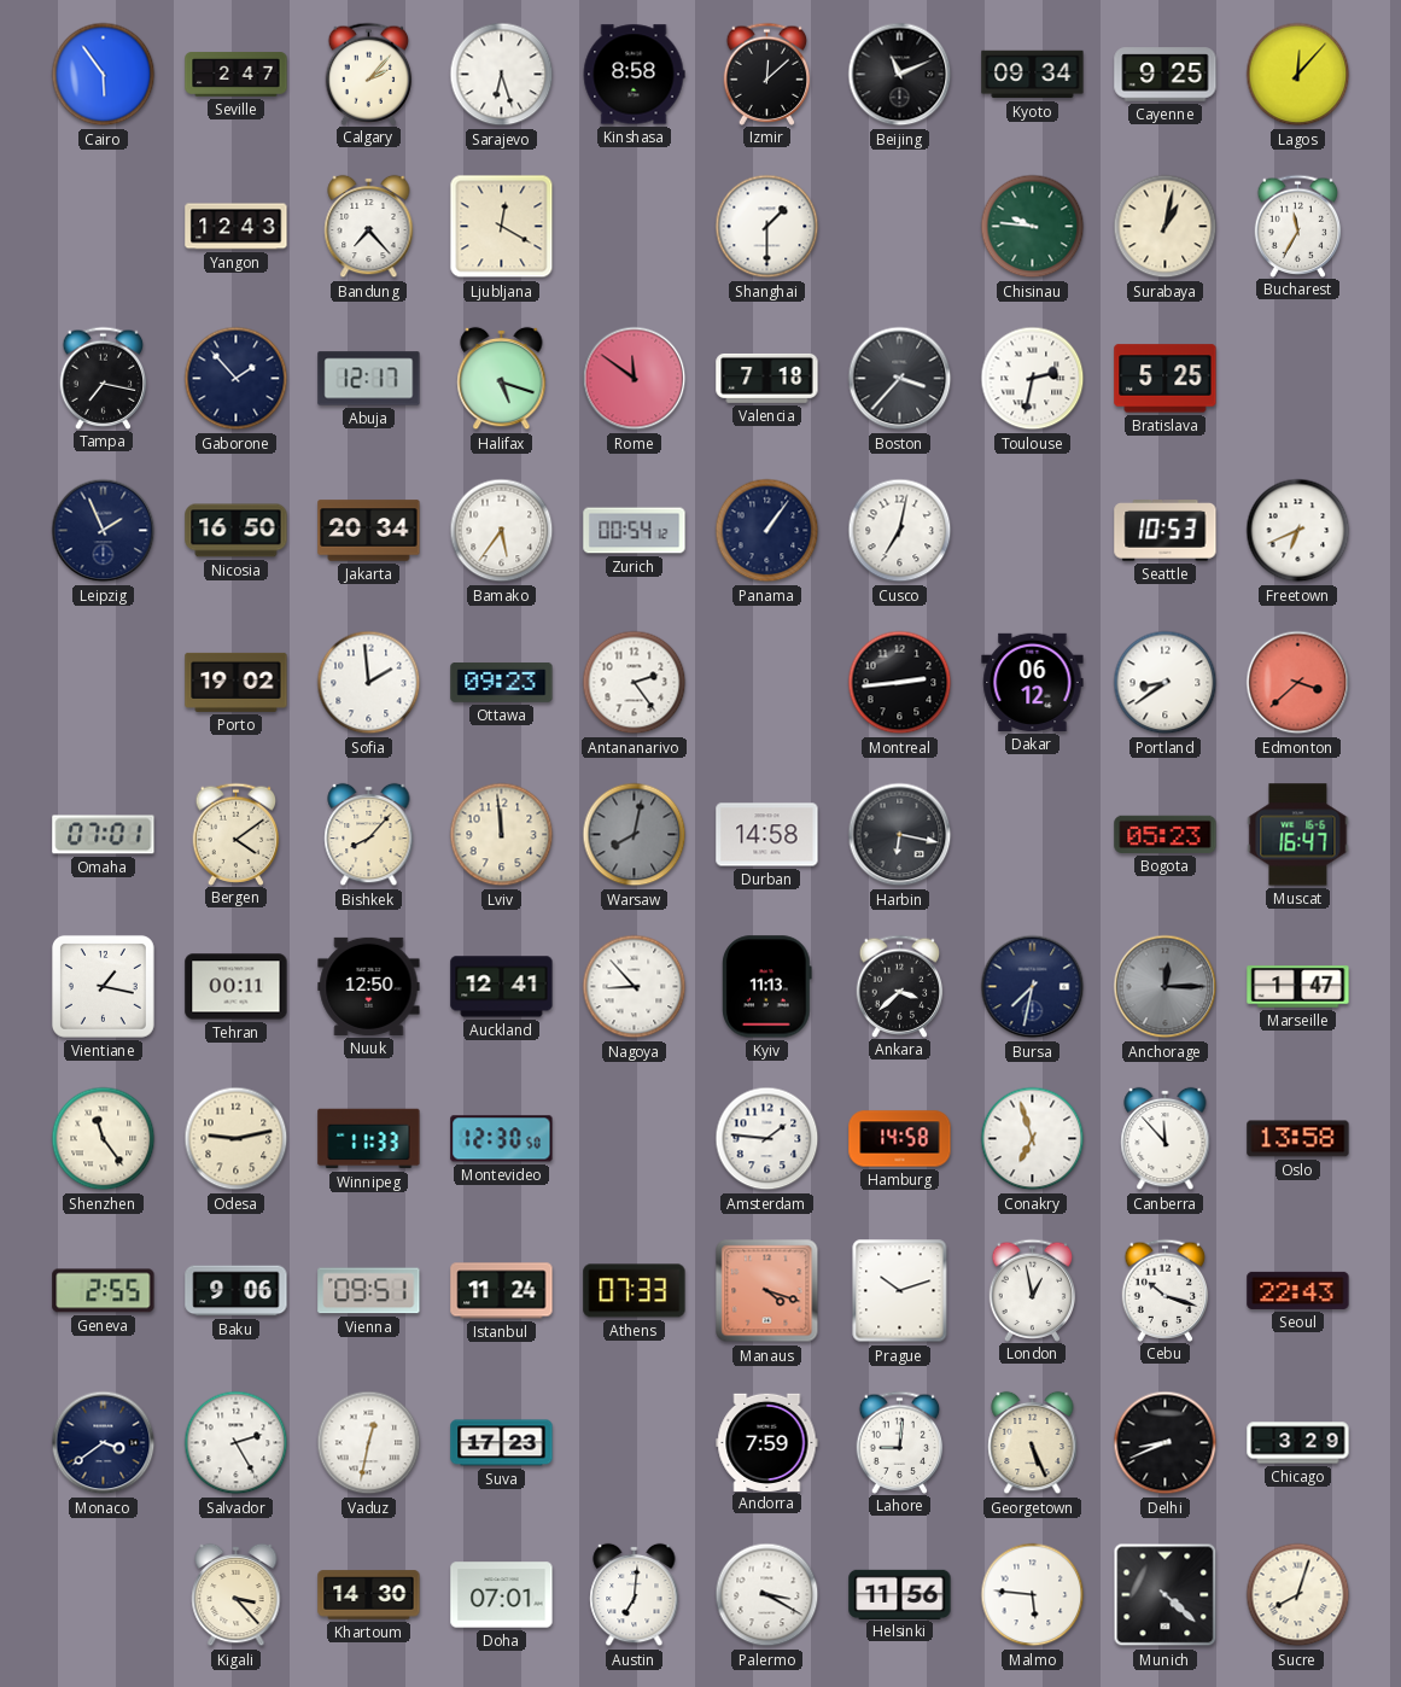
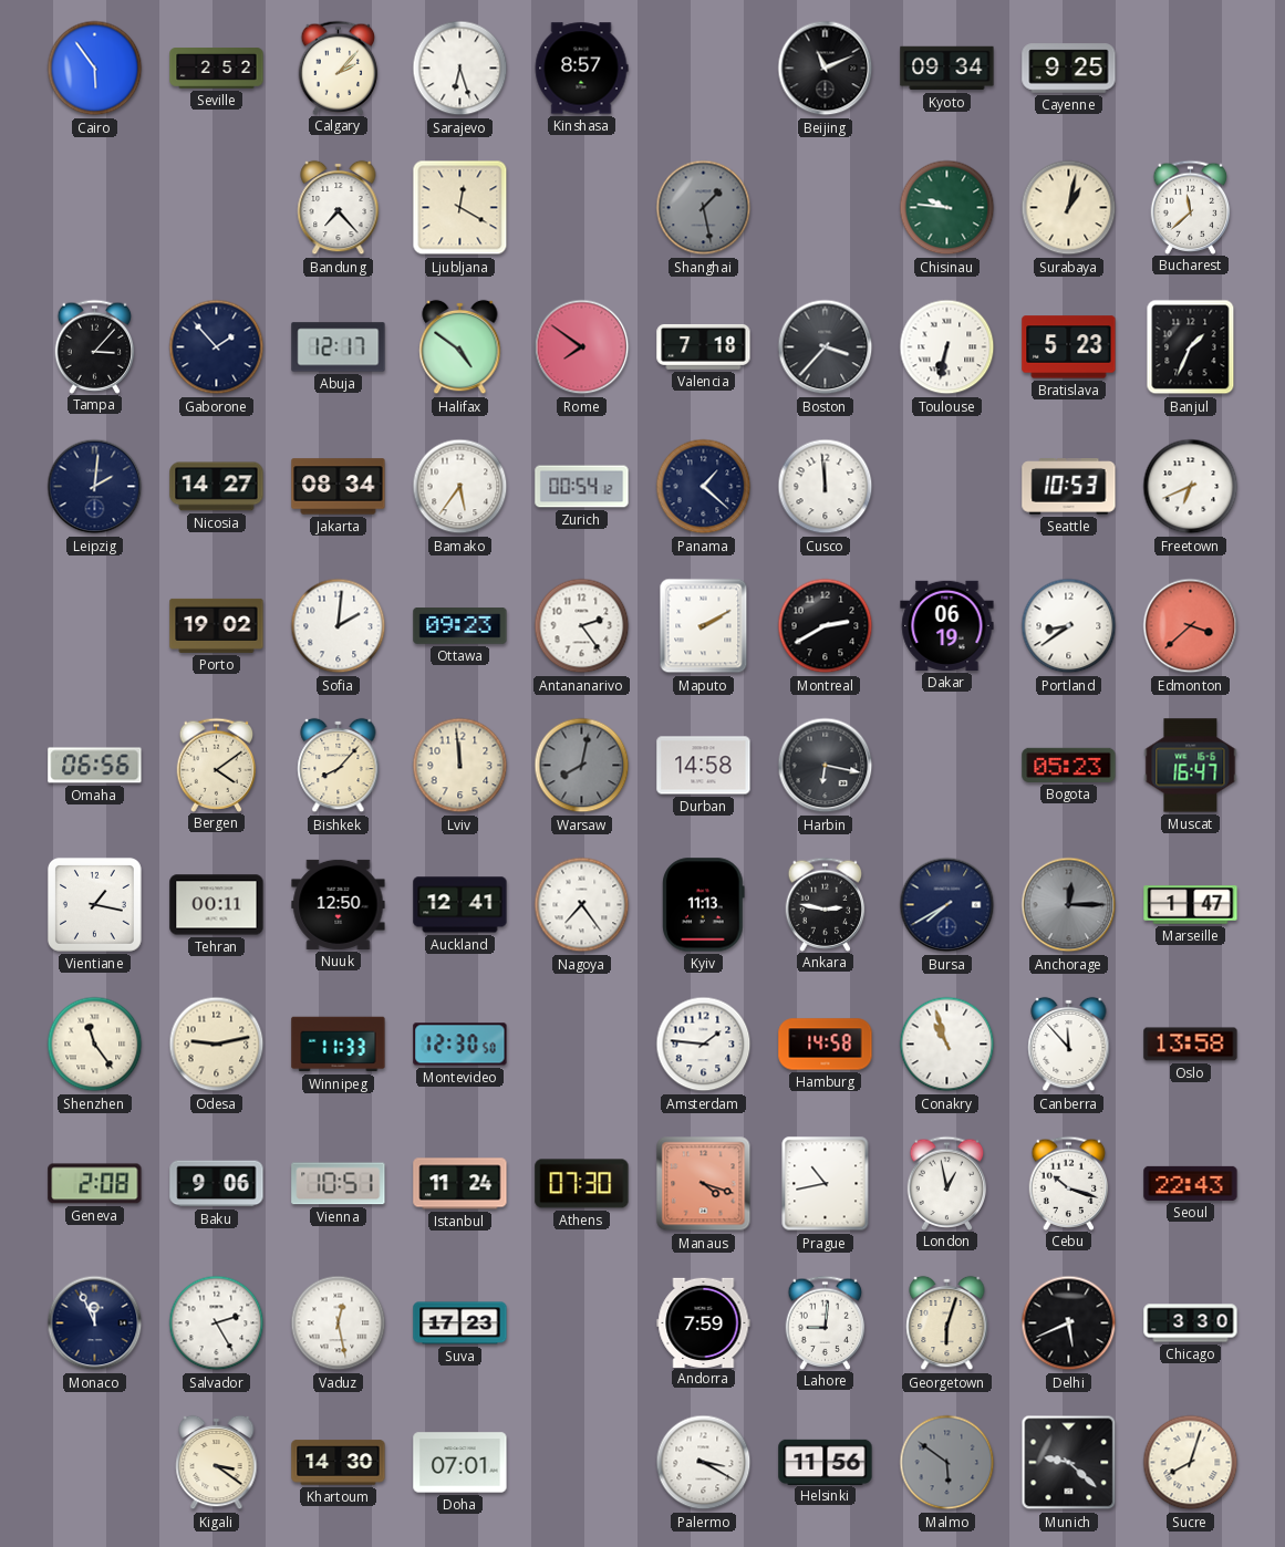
Seville: 2:47 -> 2:52
Kinshasa: 8:58 -> 8:57
Izmir: 12:08 -> none
Lagos: 12:07 -> none
Yangon: 12:43 -> none
Shanghai: 1:30 -> 1:28
Shanghai dial: white -> grey
Bucharest: 11:35 -> 11:38
Tampa: 7:17 -> 3:07
Halifax: 5:18 -> 4:51
Rome: 11:51 -> 7:51
Toulouse: 2:32 -> 6:32
Bratislava: 5:25 -> 5:23
Banjul: none -> 1:34
Leipzig: 1:56 -> 2:01
Nicosia: 16:50 -> 14:27
Jakarta: 20:34 -> 08:34
Panama: 1:06 -> 1:22
Cusco: 7:02 -> 11:59
Sofia: 1:59 -> 2:01
Maputo: none -> 2:10
Montreal: 2:44 -> 2:40
Dakar: 06:12 -> 06:19
Omaha: 07:01 -> 06:56
Nagoya: 8:53 -> 7:24
Ankara: 3:38 -> 2:47
Bursa: 7:32 -> 7:40
Conakry: 6:57 -> 10:57
Geneva: 2:55 -> 2:08
Vienna: 09:51 -> 10:51
Athens: 07:33 -> 07:30
Prague: 10:12 -> 10:43
Monaco: 3:39 -> 11:56
Vaduz: 12:32 -> 12:28
Georgetown: 5:26 -> 6:03
Delhi: 8:41 -> 5:41
Chicago: 3:29 -> 3:30
Kigali: 3:23 -> 3:21
Austin: 7:01 -> none
Malmo: 5:46 -> 5:51
Malmo dial: white -> grey
Munich: 4:22 -> 9:22
